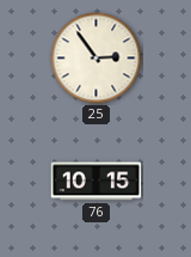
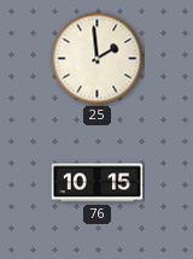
25: 2:54 -> 1:59
